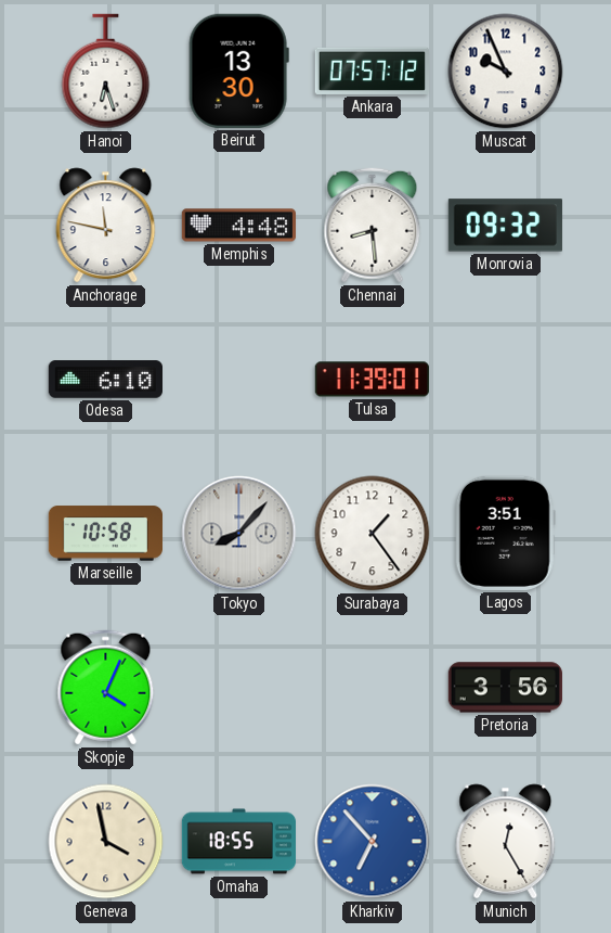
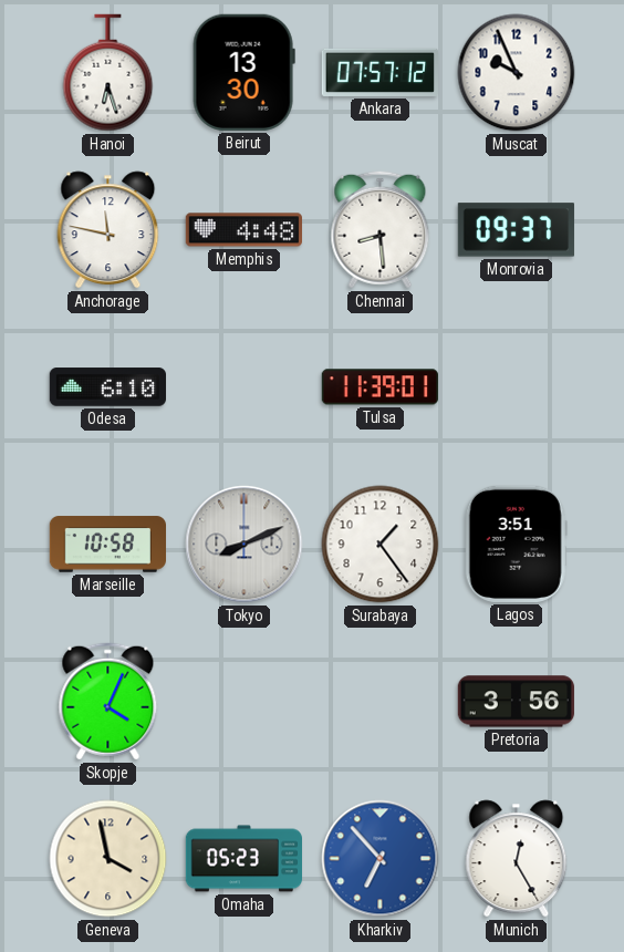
Monrovia: 09:32 -> 09:37
Tokyo: 8:07 -> 8:11
Omaha: 18:55 -> 05:23
